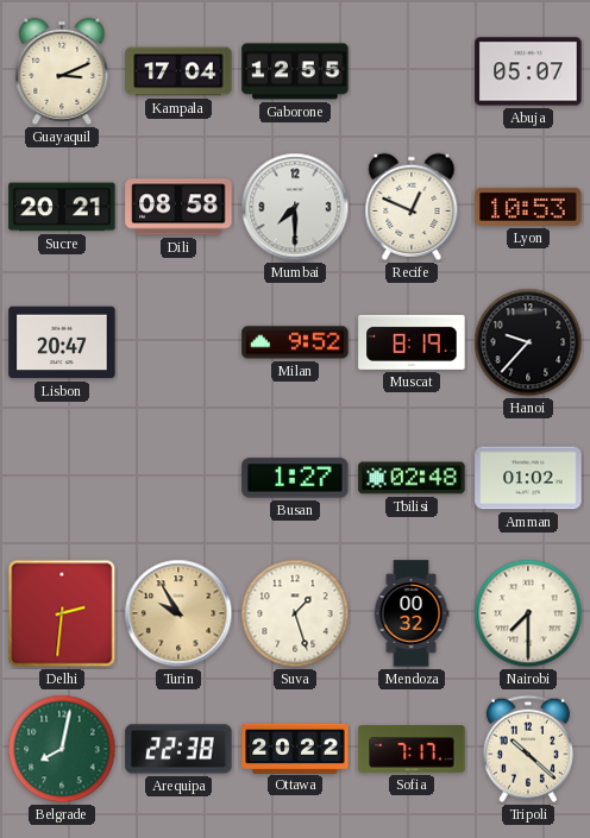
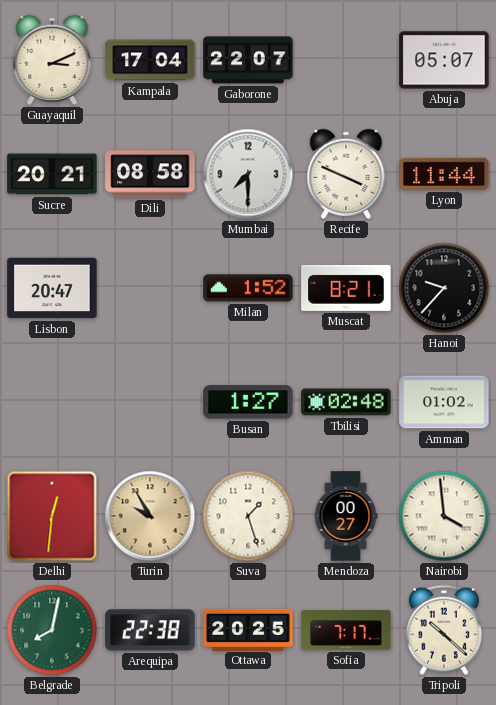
Gaborone: 12:55 -> 22:07
Recife: 12:49 -> 3:49
Lyon: 10:53 -> 11:44
Milan: 9:52 -> 1:52
Muscat: 8:19 -> 8:21
Delhi: 2:31 -> 12:31
Mendoza: 00:32 -> 00:27
Nairobi: 7:30 -> 3:59
Ottawa: 20:22 -> 20:25
